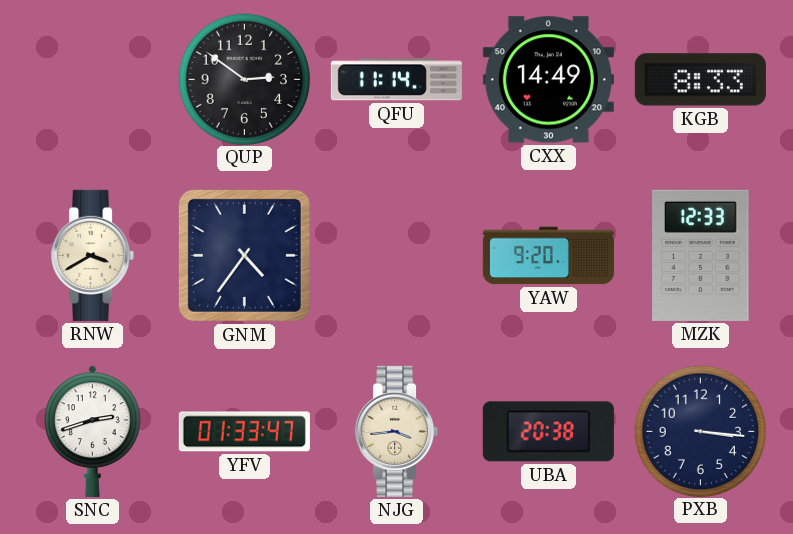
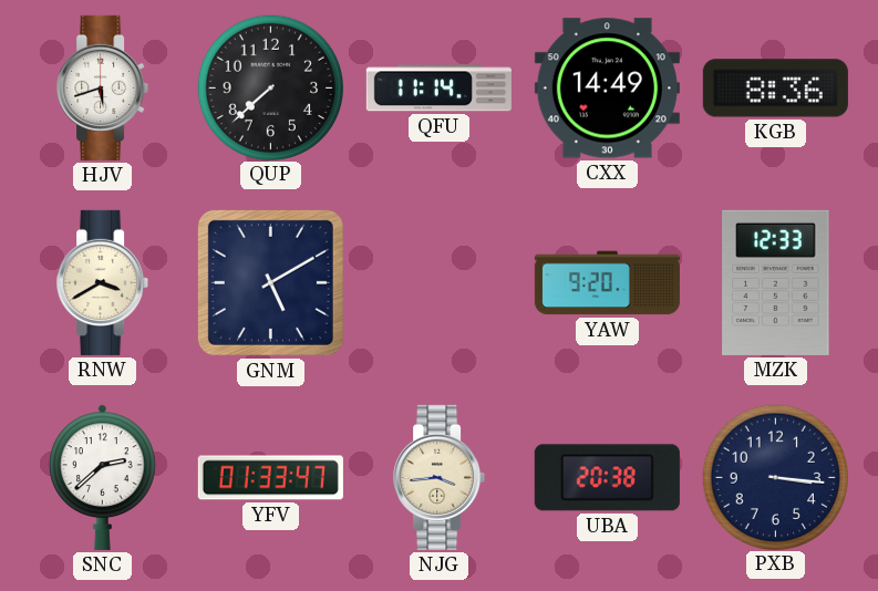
HJV: none -> 5:42
QUP: 2:51 -> 7:38
KGB: 8:33 -> 8:36
GNM: 4:36 -> 5:10
SNC: 2:42 -> 2:38
